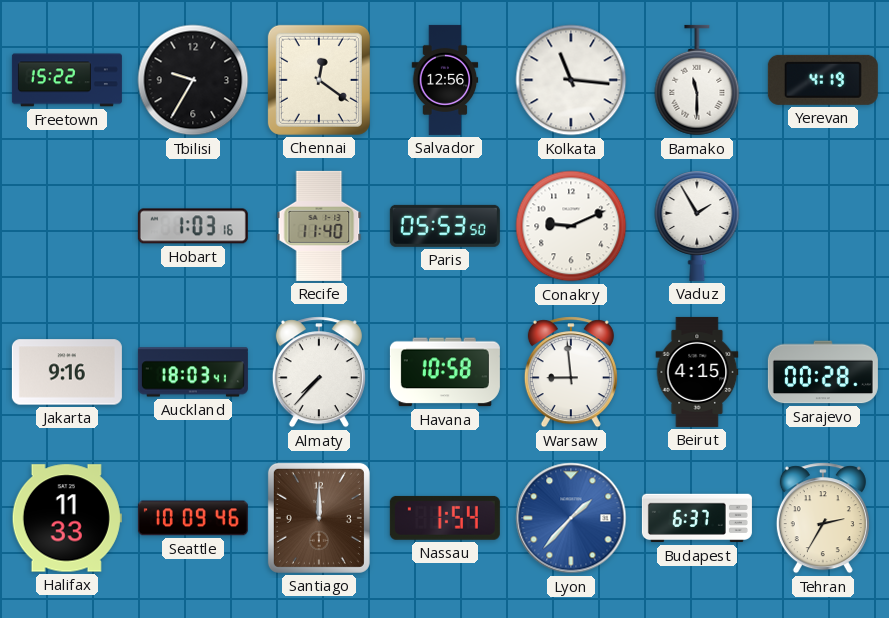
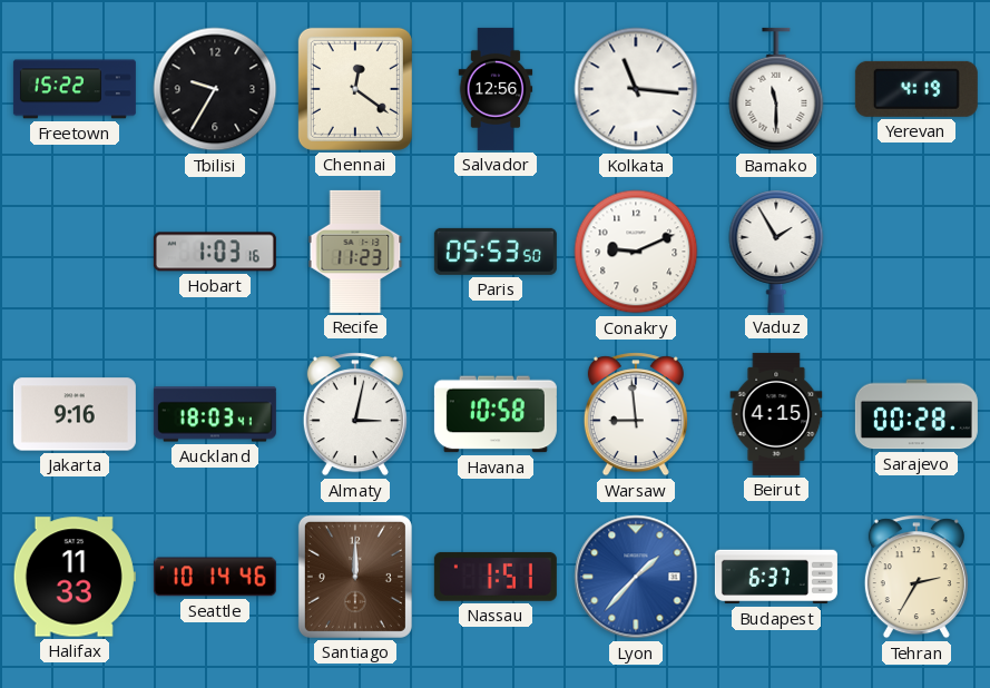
Recife: 11:40 -> 11:23
Almaty: 7:37 -> 3:02
Seattle: 10:09 -> 10:14
Nassau: 1:54 -> 1:51
